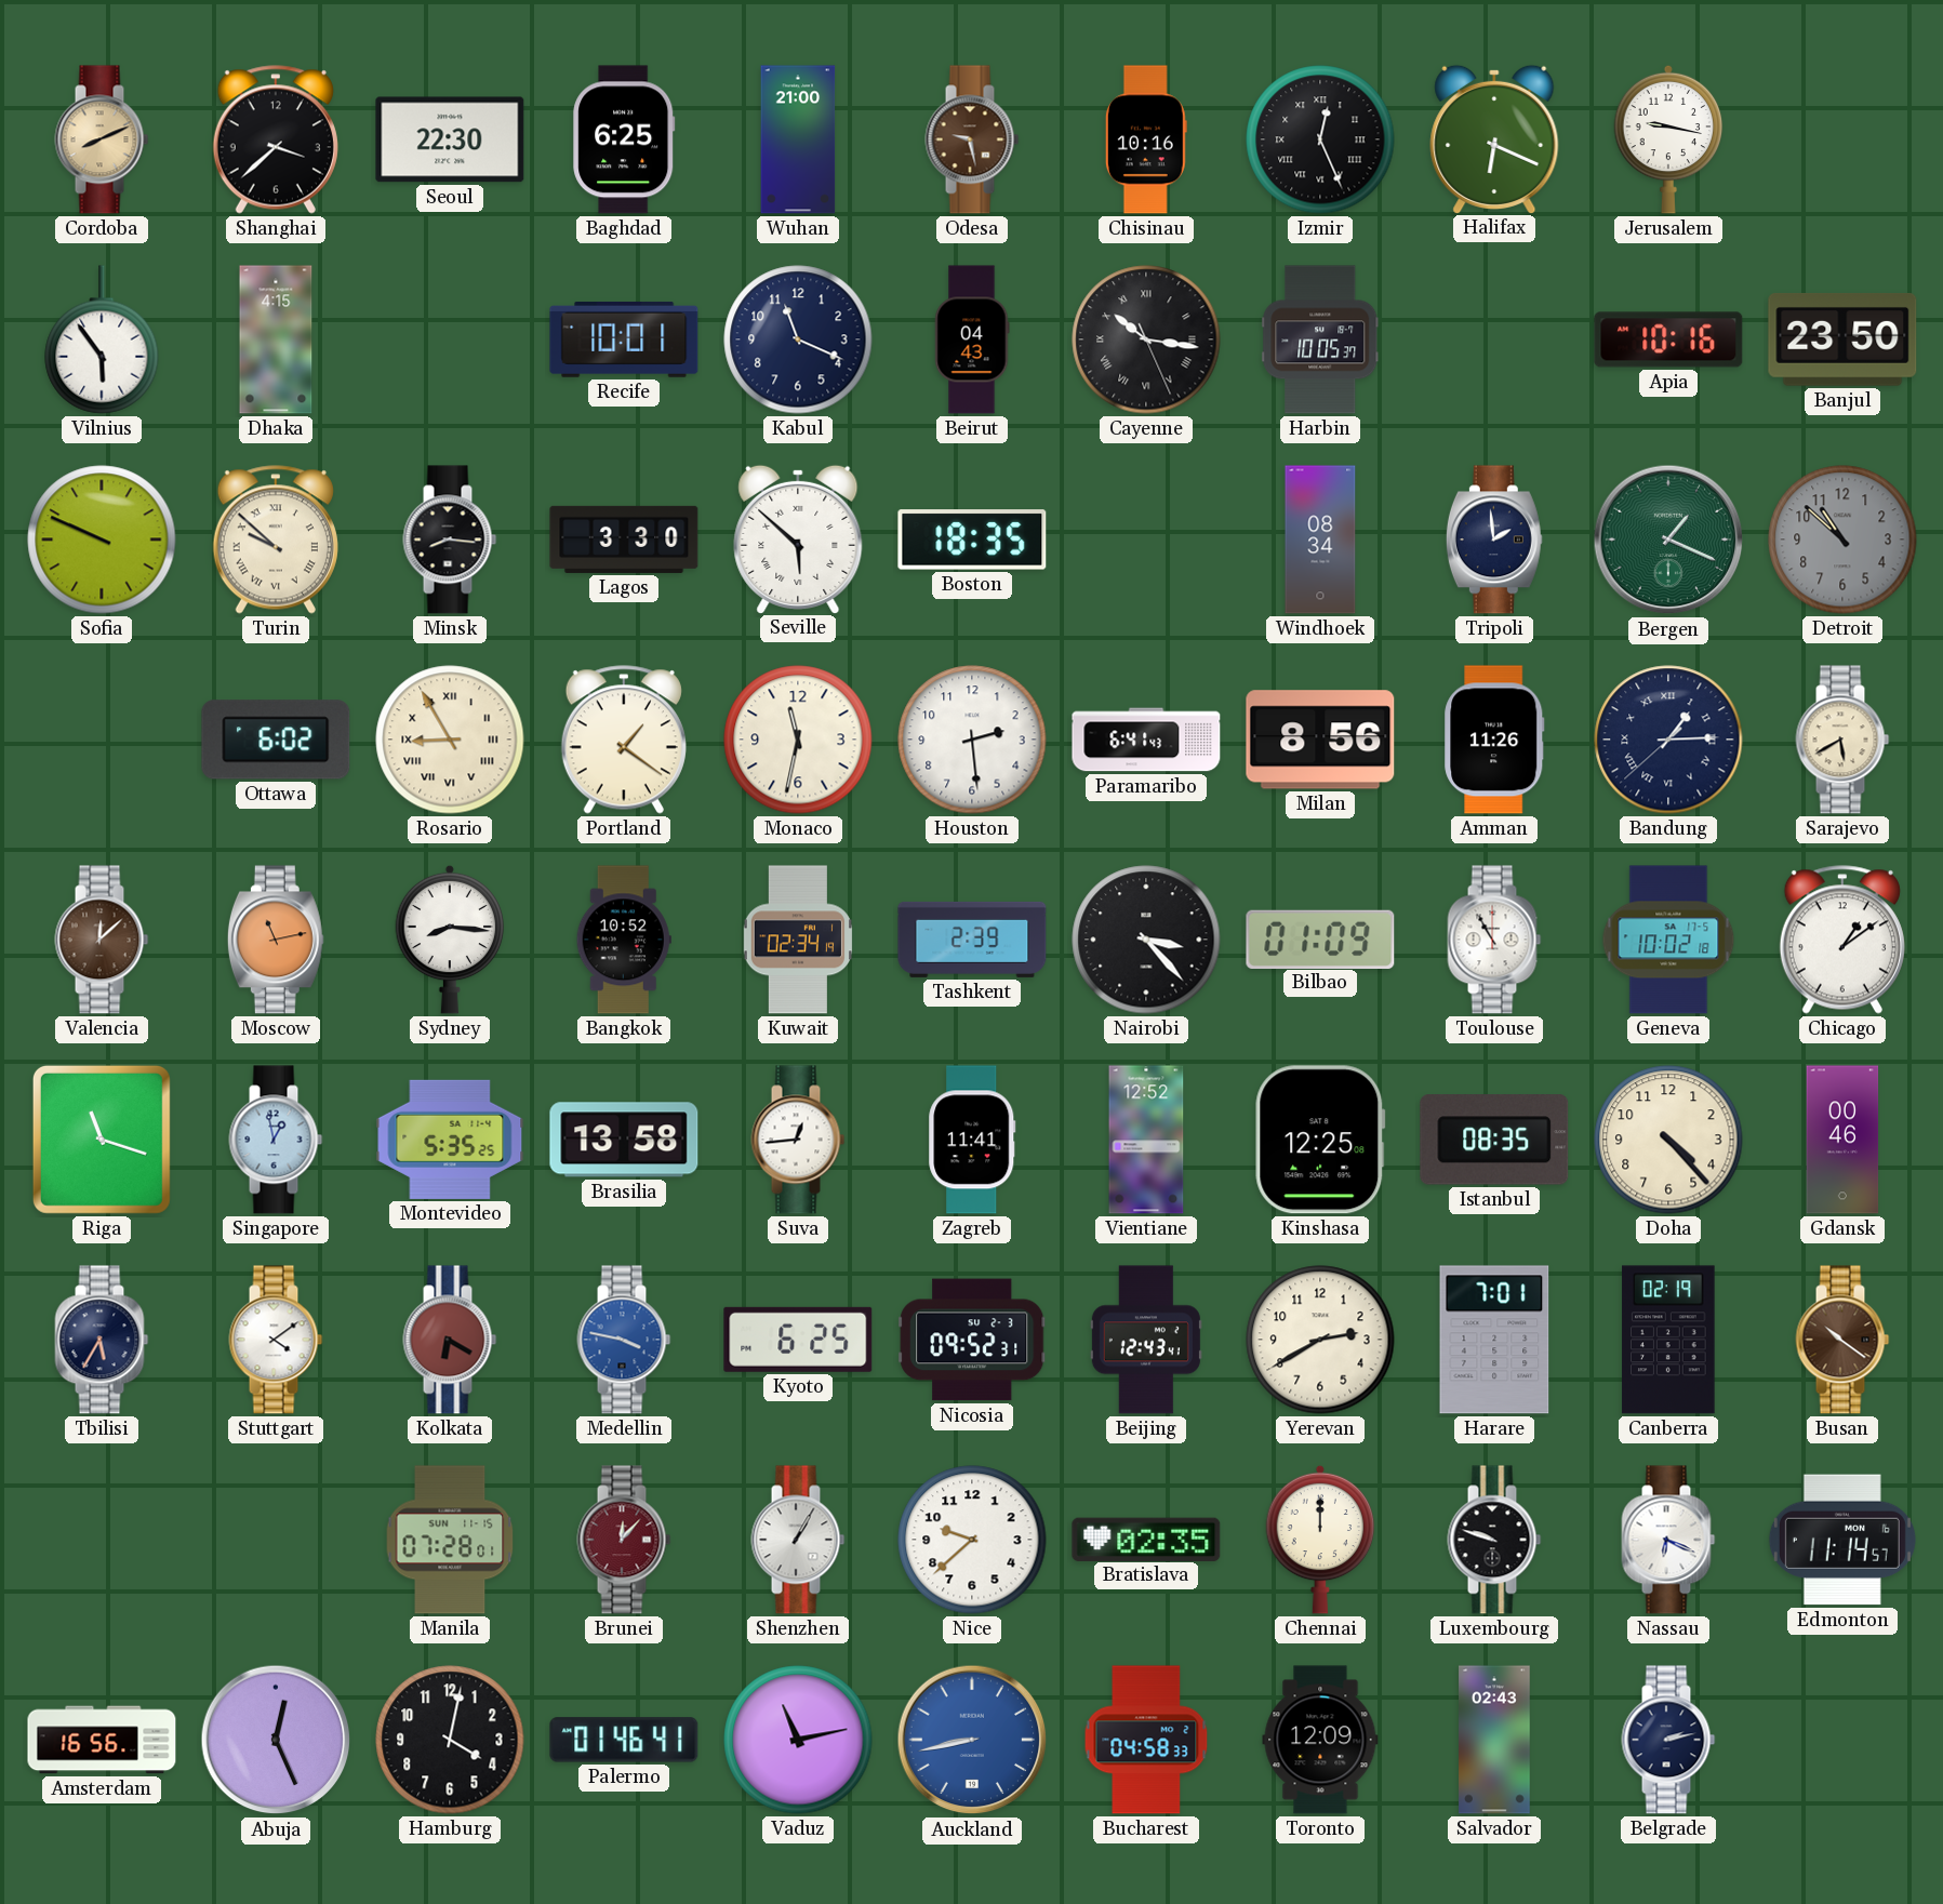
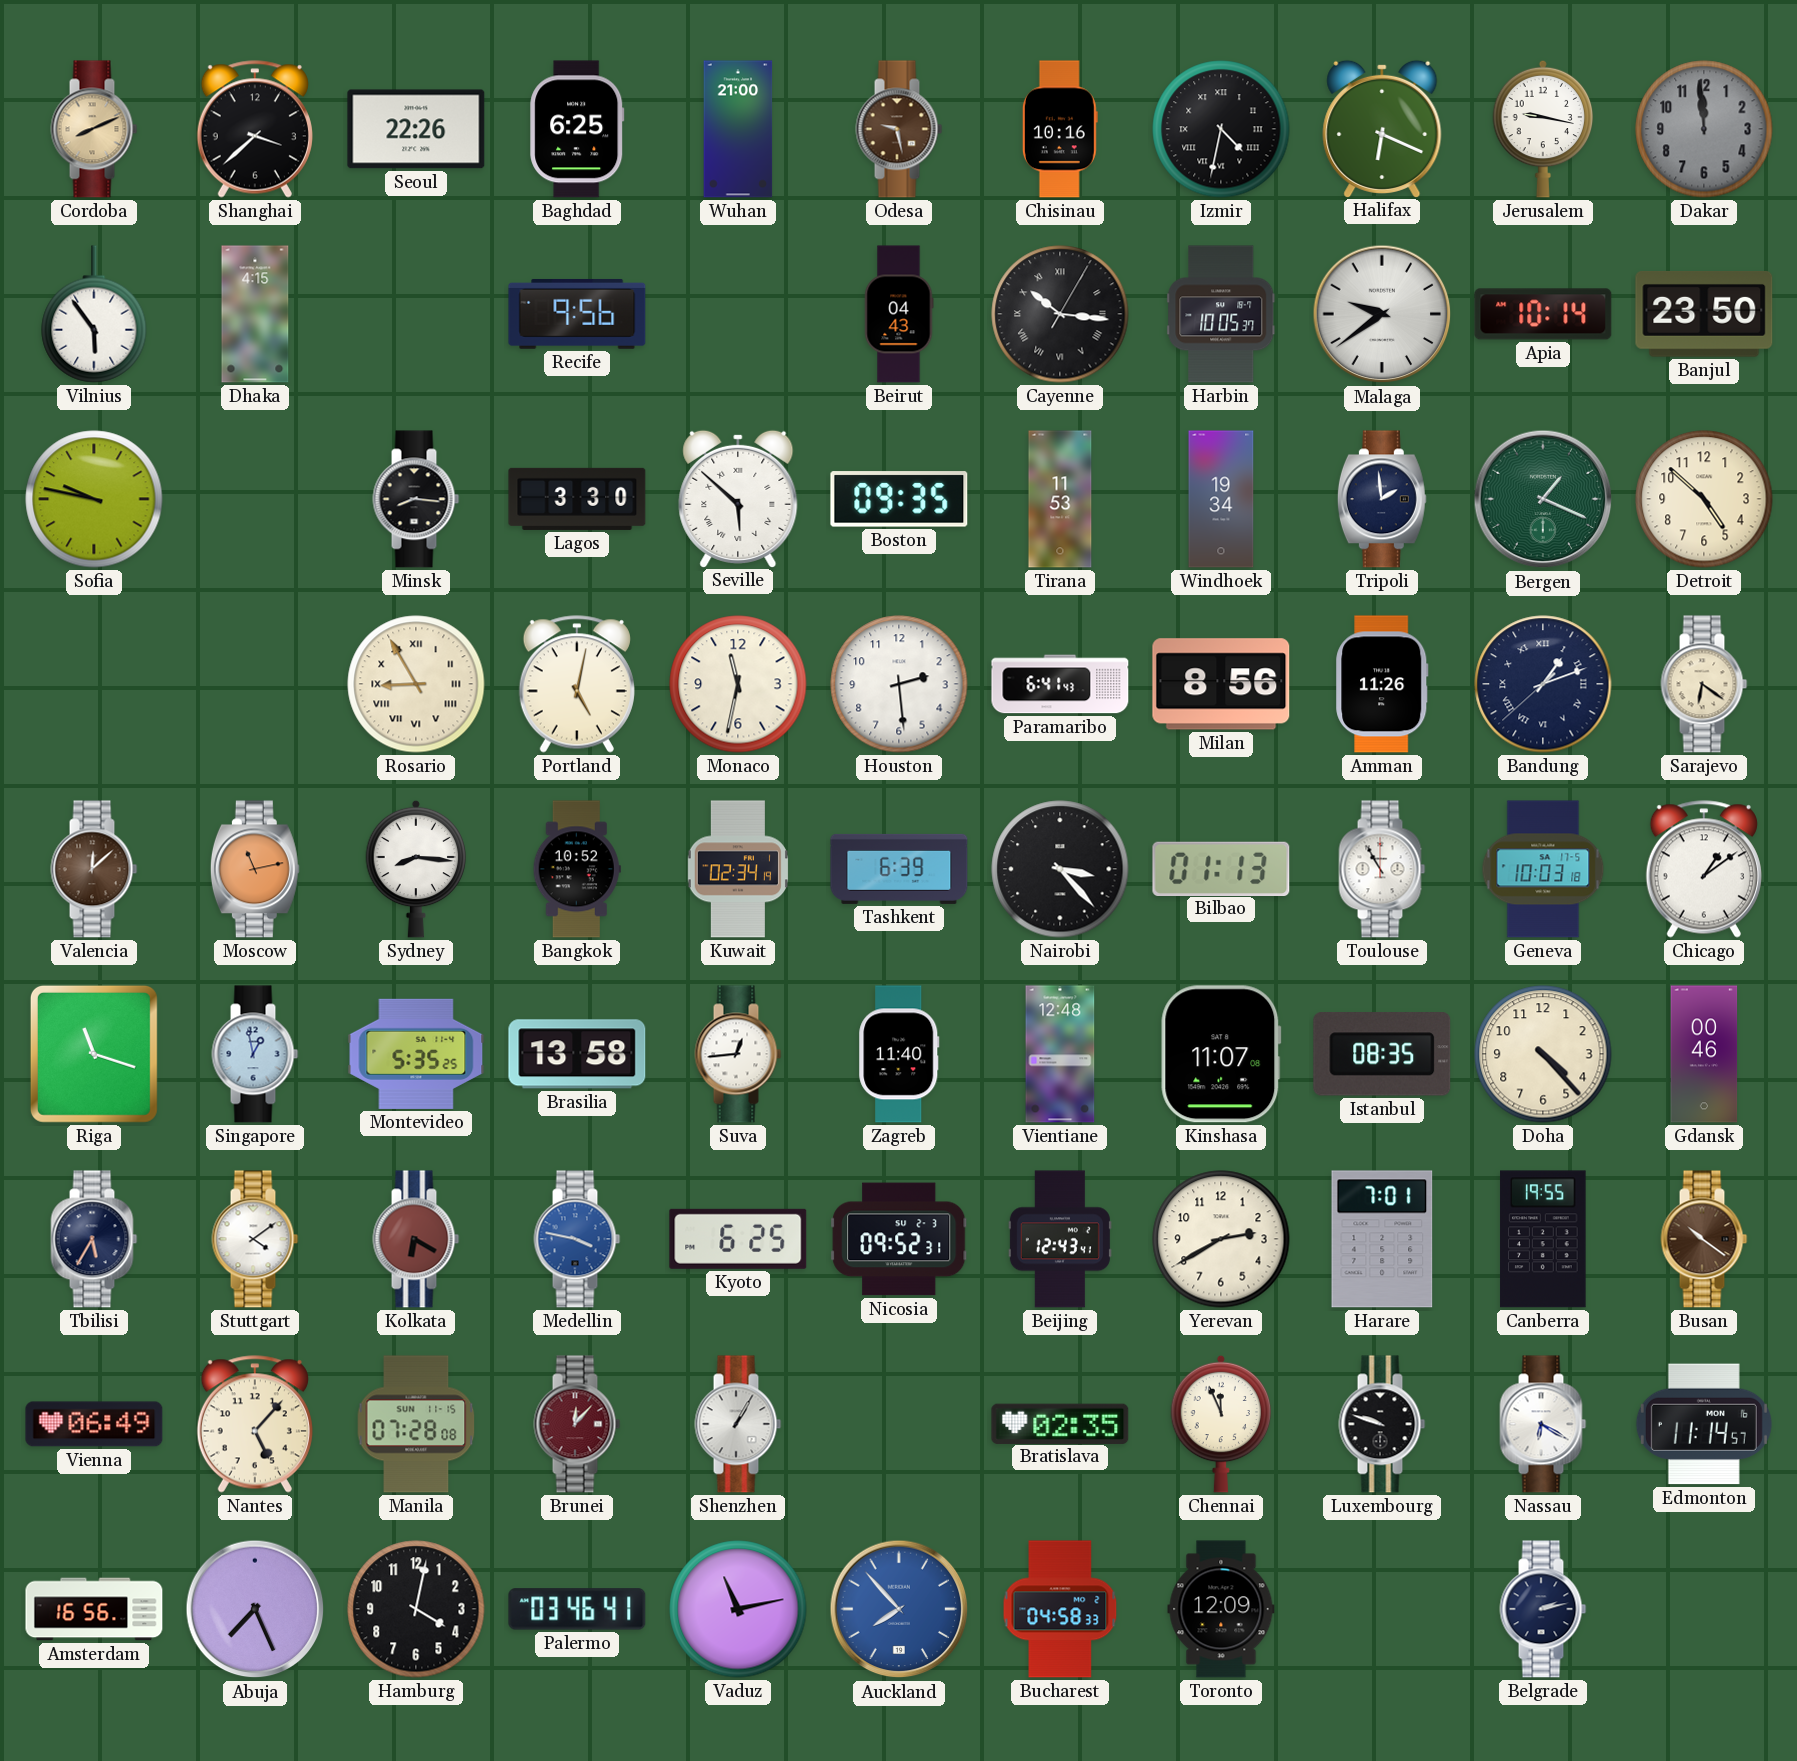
Seoul: 22:30 -> 22:26
Izmir: 12:26 -> 4:32
Dakar: none -> 11:59
Recife: 10:01 -> 9:56
Kabul: 11:19 -> none
Cayenne: 10:16:26 -> 10:16:05
Malaga: none -> 9:39
Apia: 10:16 -> 10:14
Sofia: 9:49 -> 9:47
Turin: 9:52 -> none
Boston: 18:35 -> 09:35
Tirana: none -> 11:53
Windhoek: 08:34 -> 19:34
Detroit: 10:52 -> 4:52
Detroit dial: grey -> cream
Ottawa: 6:02 -> none
Portland: 1:21 -> 5:02
Bandung: 1:14 -> 1:11
Sarajevo: 5:40 -> 6:21
Tashkent: 2:39 -> 6:39
Bilbao: 01:09 -> 01:13
Geneva: 10:02 -> 10:03
Zagreb: 11:41 -> 11:40
Vientiane: 12:52 -> 12:48
Kinshasa: 12:25 -> 11:07
Canberra: 02:19 -> 19:55
Vienna: none -> 06:49
Nantes: none -> 5:07
Manila: 07:28:01 -> 07:28:08
Nice: 9:38 -> none
Chennai: 12:00 -> 11:56
Nassau: 6:19 -> 6:20
Abuja: 12:26 -> 7:26
Palermo: 01:46 -> 03:46
Auckland: 8:43 -> 7:53
Salvador: 02:43 -> none
